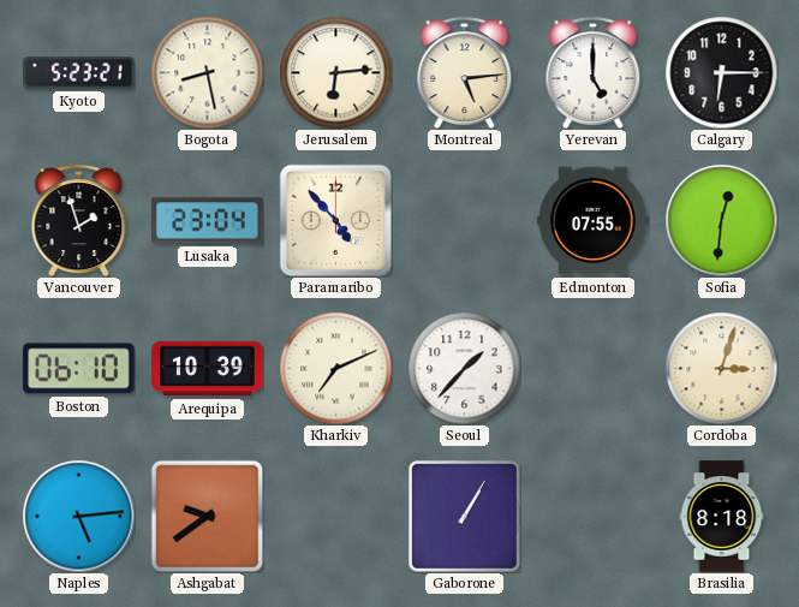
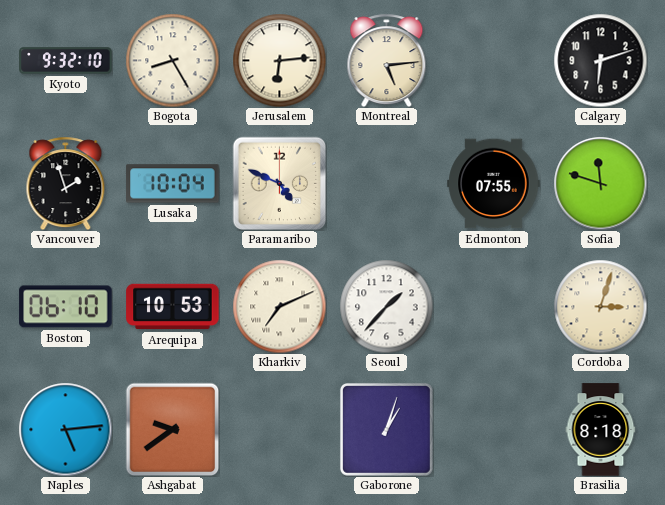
Kyoto: 5:23 -> 9:32
Bogota: 8:28 -> 8:25
Yerevan: 5:00 -> none
Calgary: 6:15 -> 6:12
Lusaka: 23:04 -> 10:04
Paramaribo: 4:53 -> 4:49
Sofia: 12:31 -> 11:48
Arequipa: 10:39 -> 10:53
Gaborone: 1:05 -> 1:03
